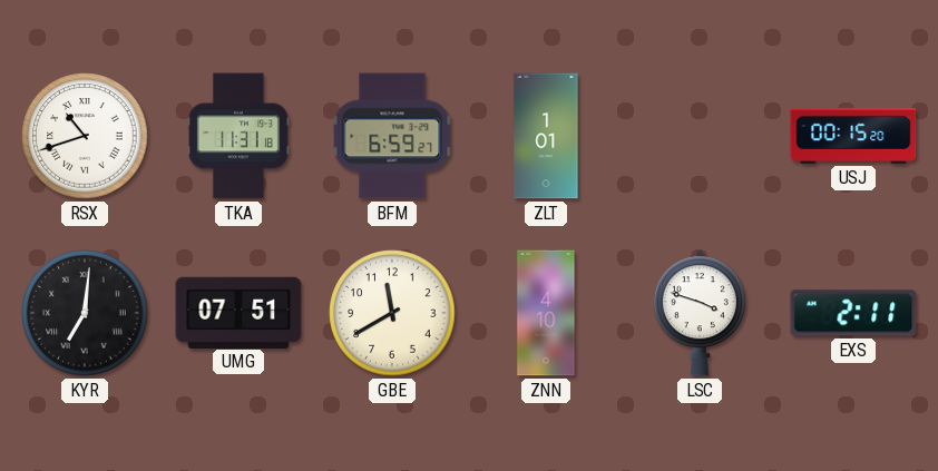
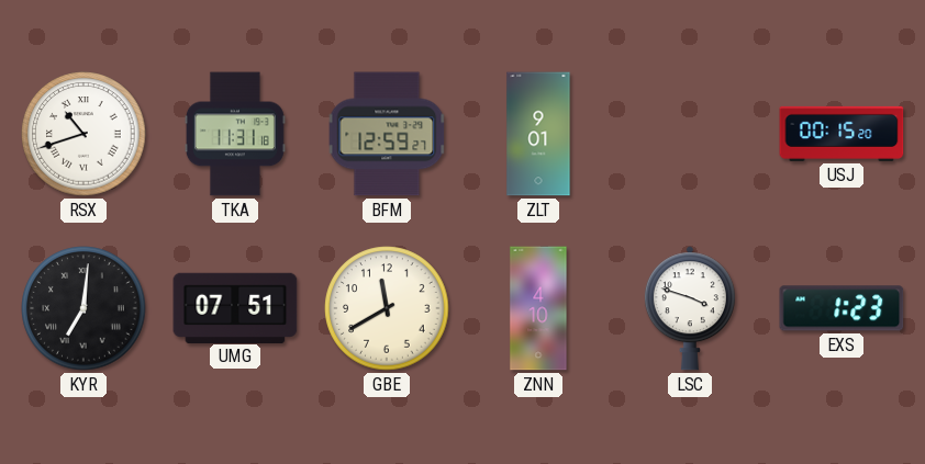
BFM: 6:59 -> 12:59
ZLT: 1:01 -> 9:01
EXS: 2:11 -> 1:23
